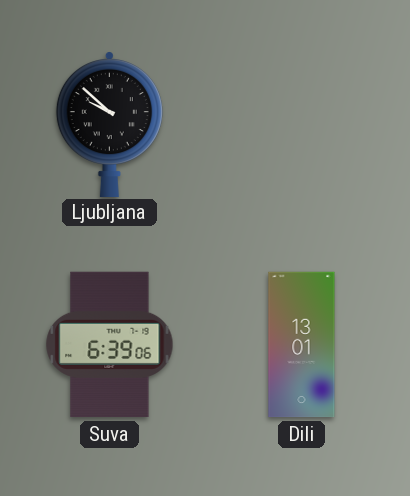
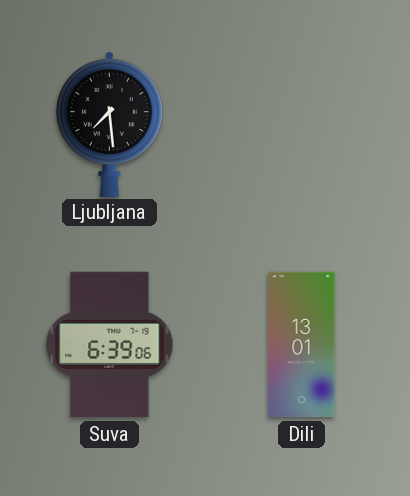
Ljubljana: 9:52 -> 7:29
